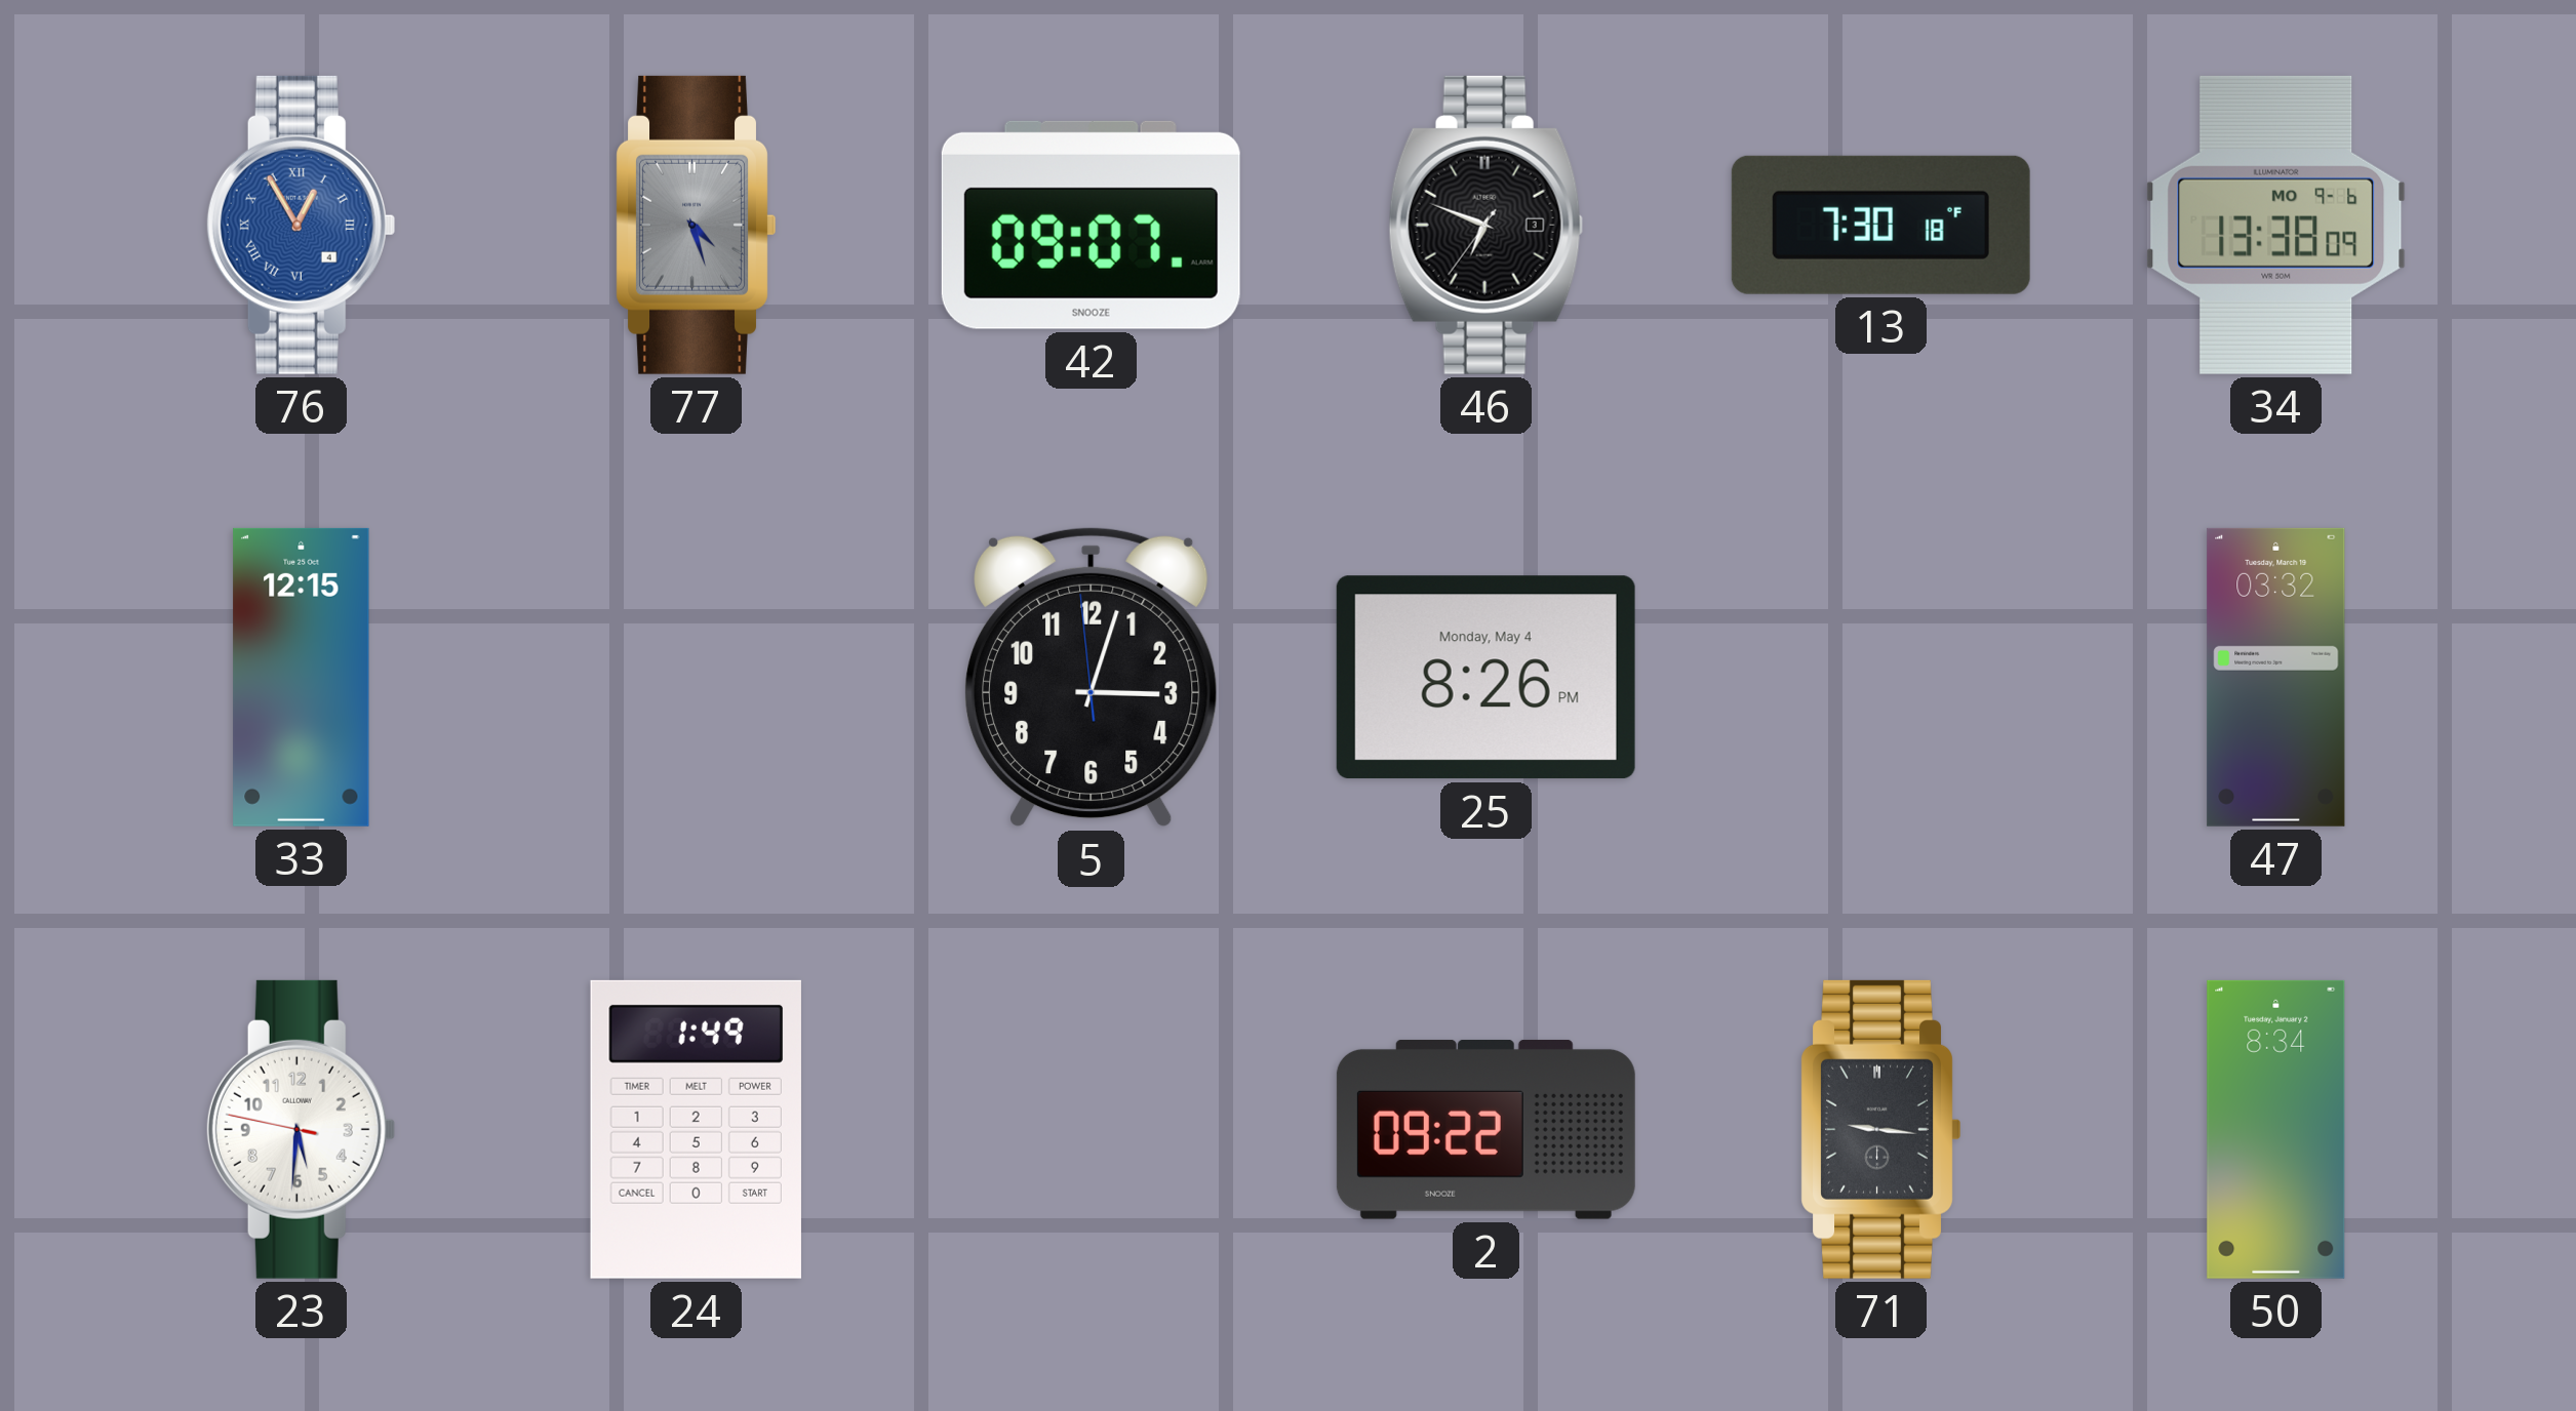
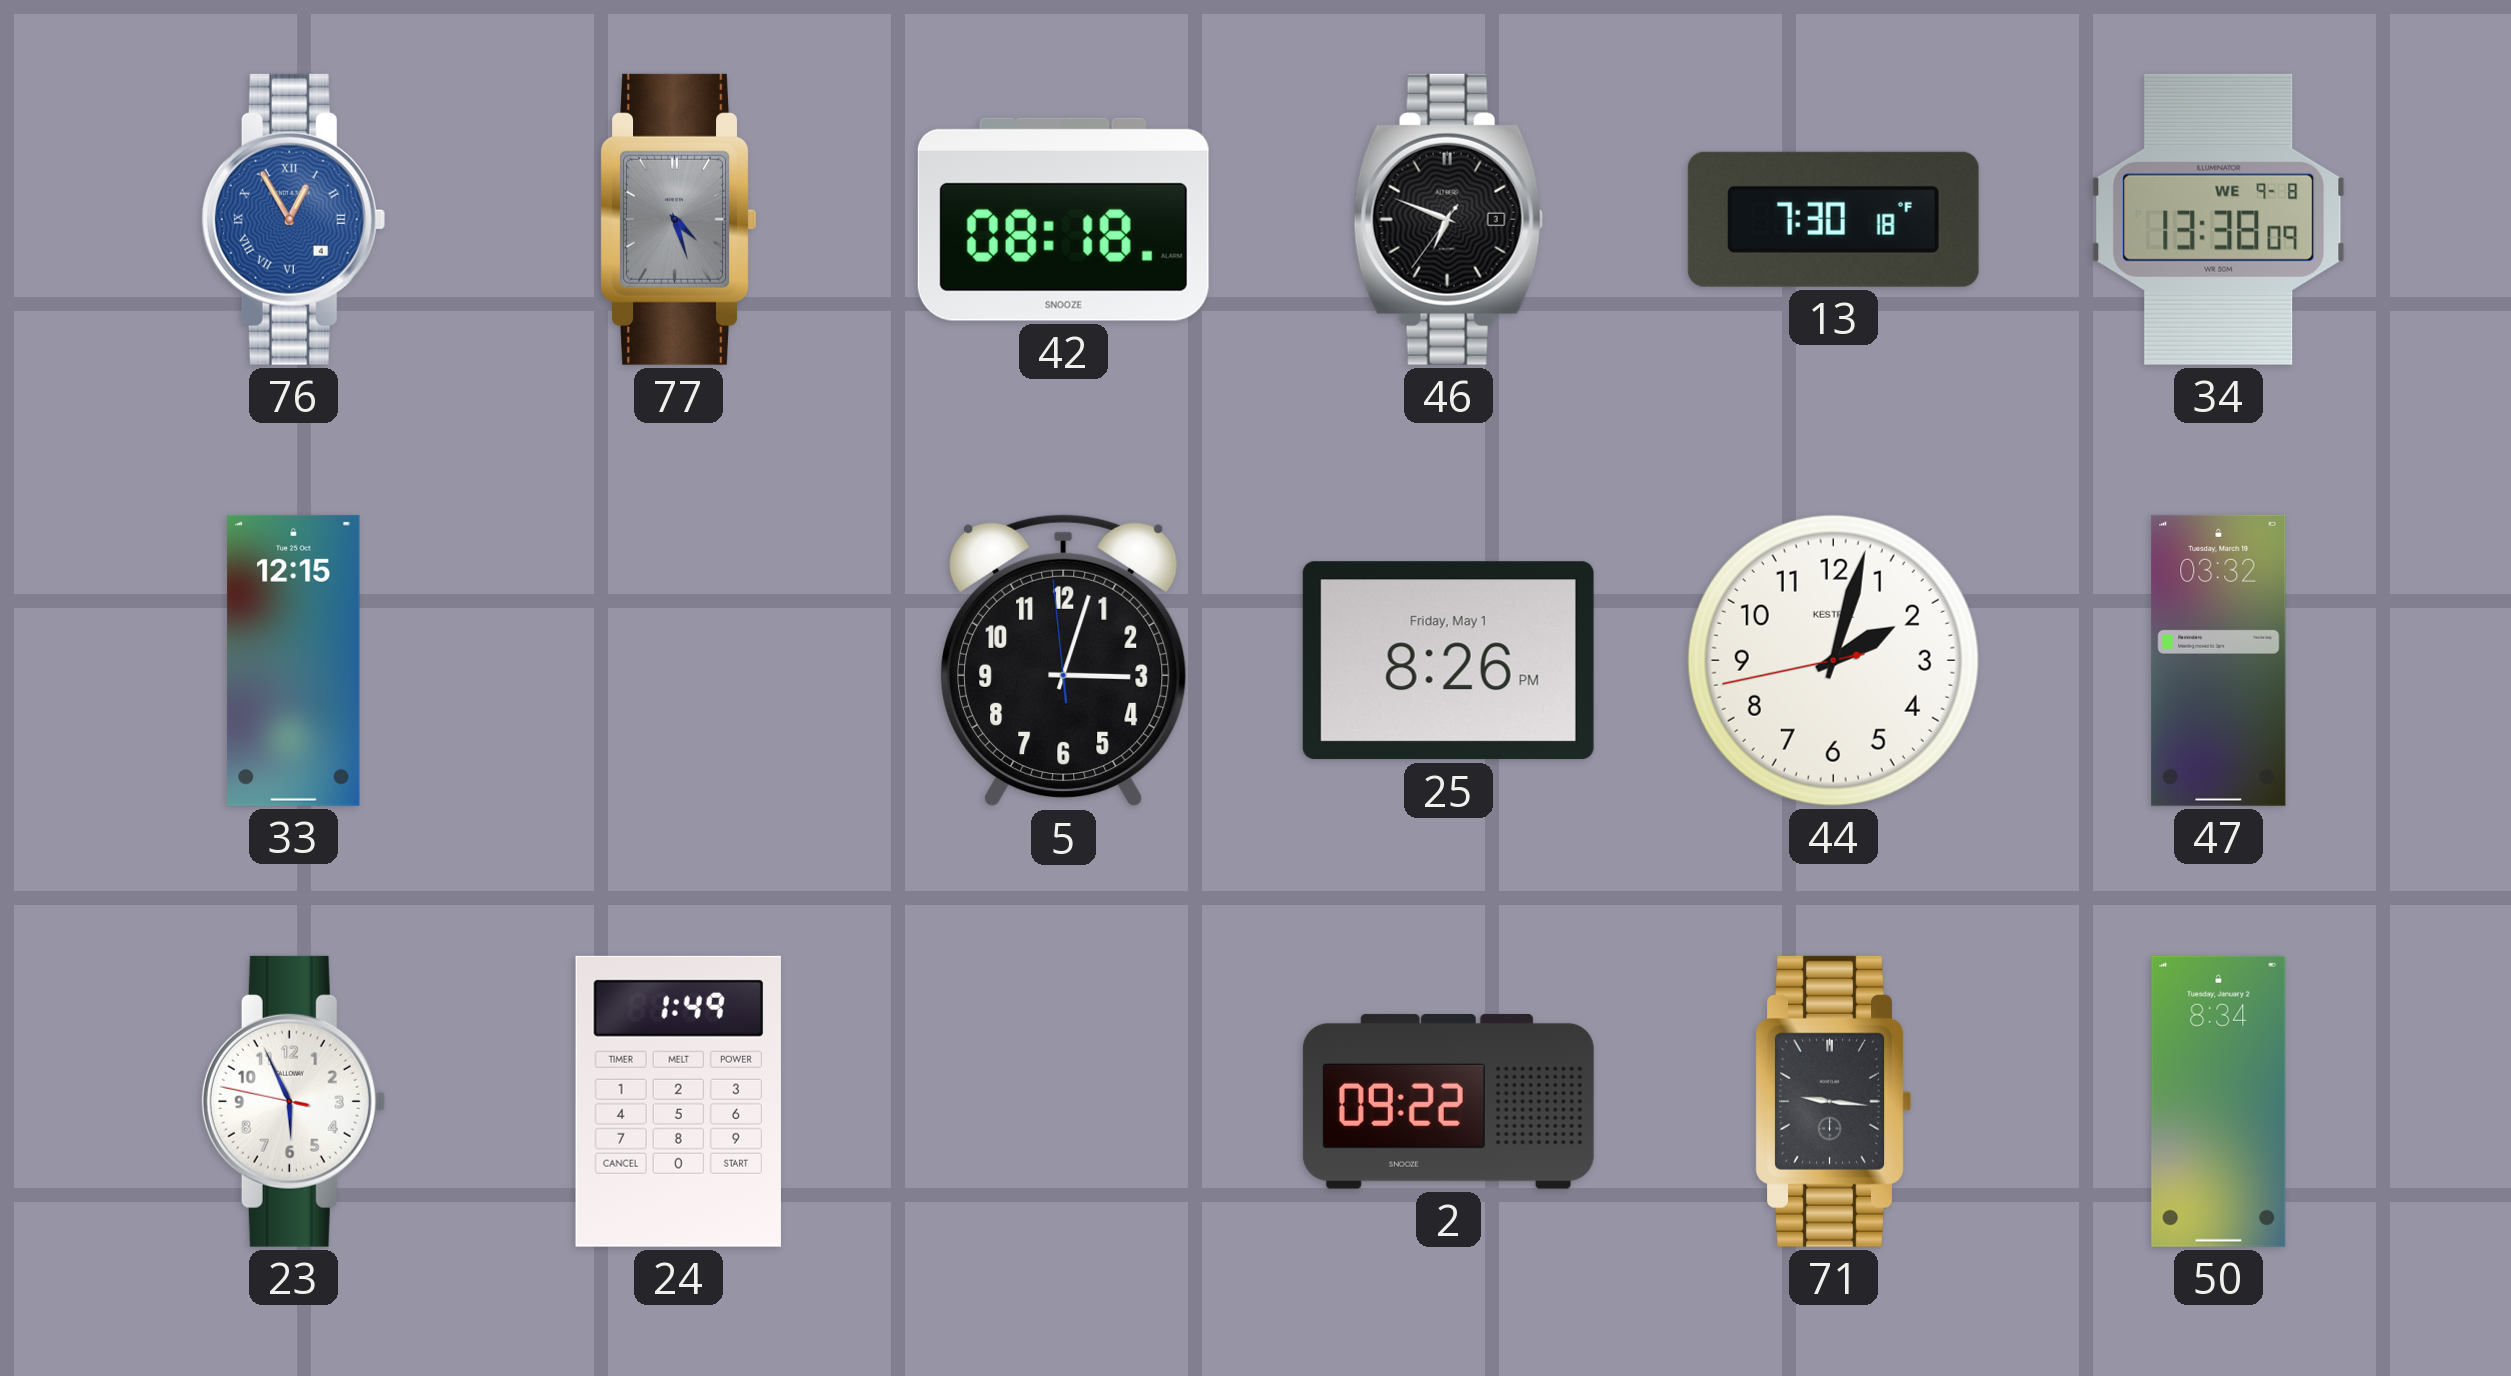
42: 09:07 -> 08:18
34 date: MO 9-6 -> WE 9-8
25 date: Monday, May 4 -> Friday, May 1
44: none -> 2:02
23: 5:30 -> 5:55
